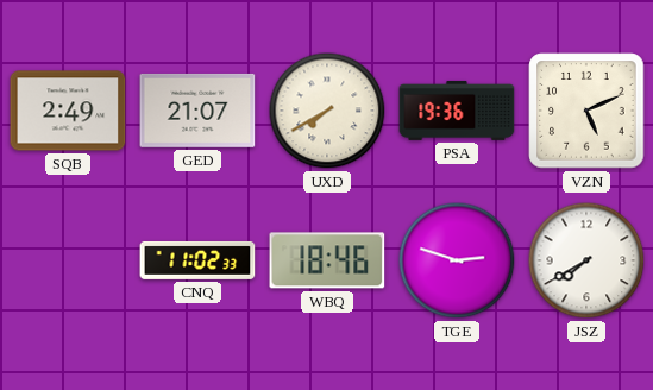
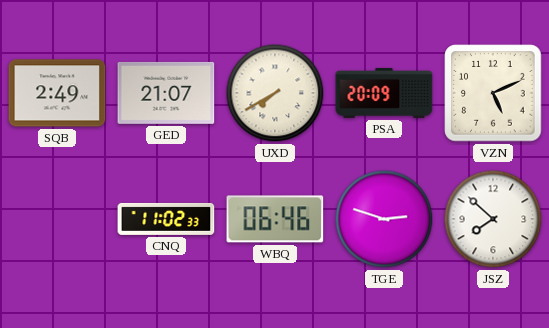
PSA: 19:36 -> 20:09
WBQ: 18:46 -> 06:46
JSZ: 7:40 -> 7:52
